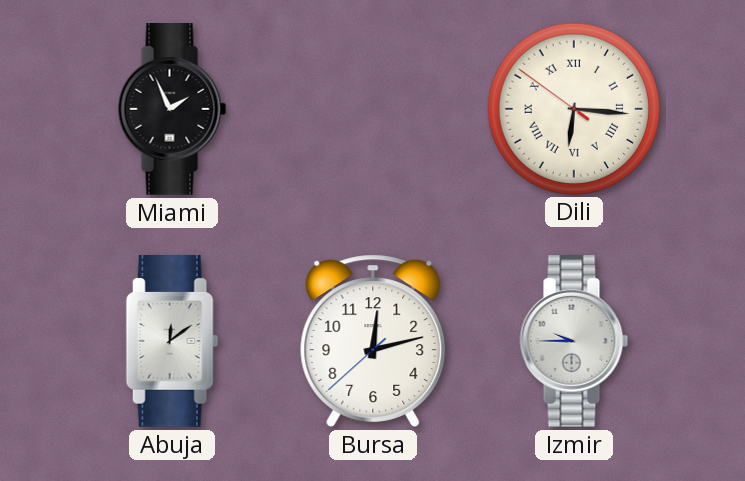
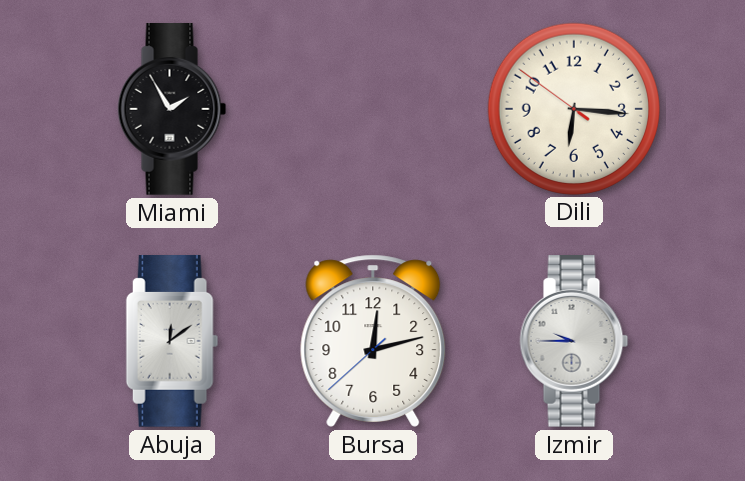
Miami: 1:56 -> 1:55
Dili numerals: Roman -> Arabic
